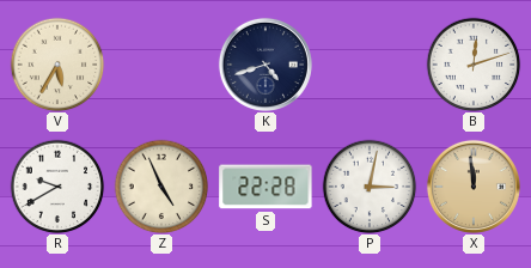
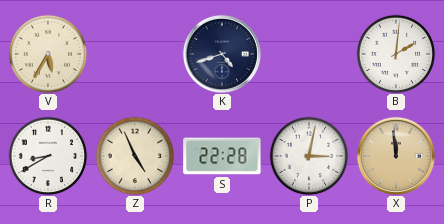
B: 12:12 -> 2:01
R: 9:40 -> 8:40
